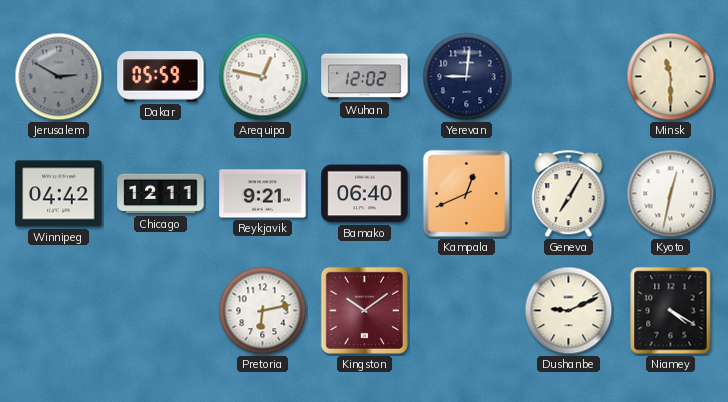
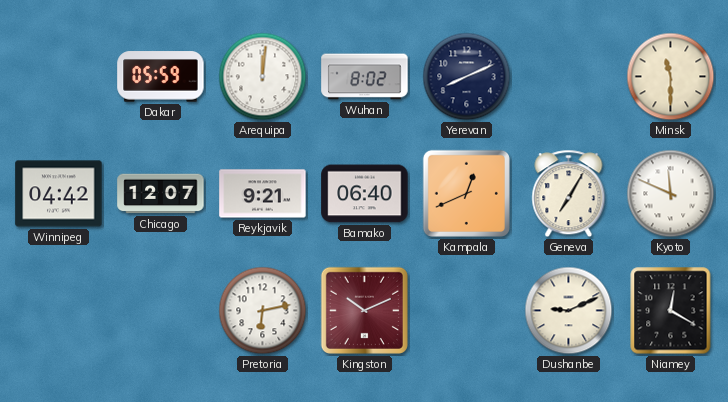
Jerusalem: 2:50 -> none
Arequipa: 12:47 -> 12:01
Wuhan: 12:02 -> 8:02
Yerevan: 9:01 -> 8:11
Chicago: 12:11 -> 12:07
Kyoto: 12:32 -> 11:49
Kingston: 10:09 -> 10:11
Niamey: 4:20 -> 12:20
